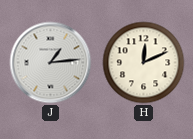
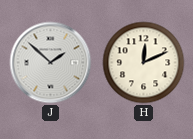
J: 1:14 -> 1:52
